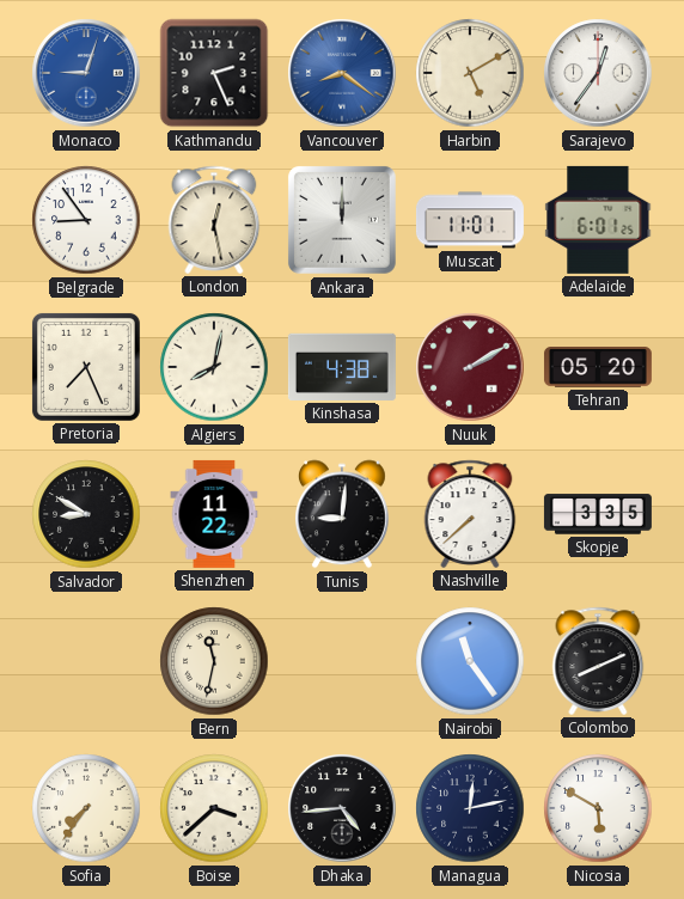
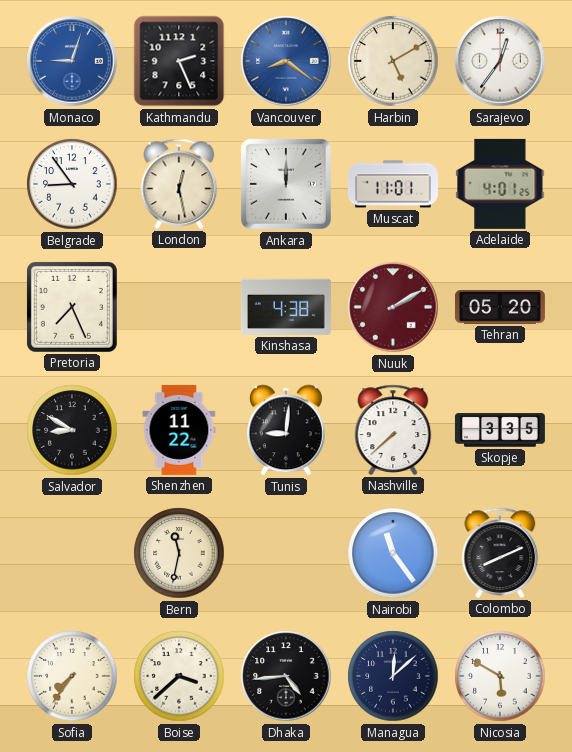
Adelaide: 6:01 -> 4:01
Algiers: 8:02 -> none
Managua: 12:13 -> 12:08
